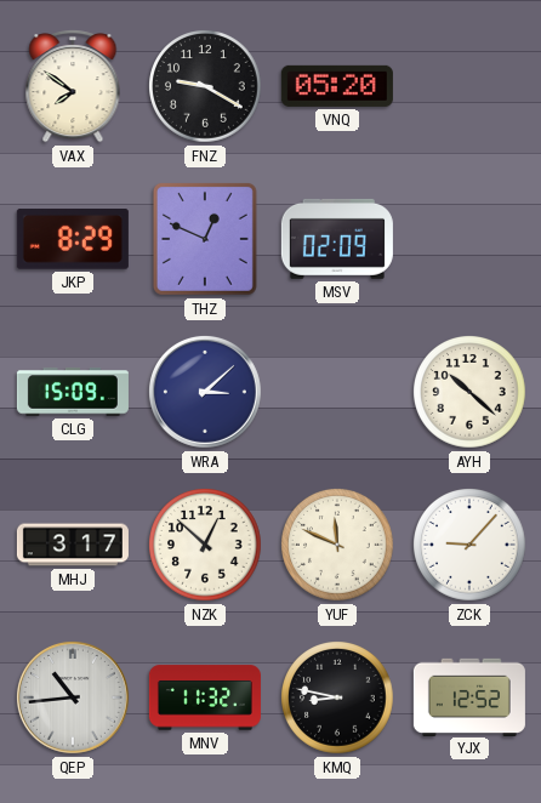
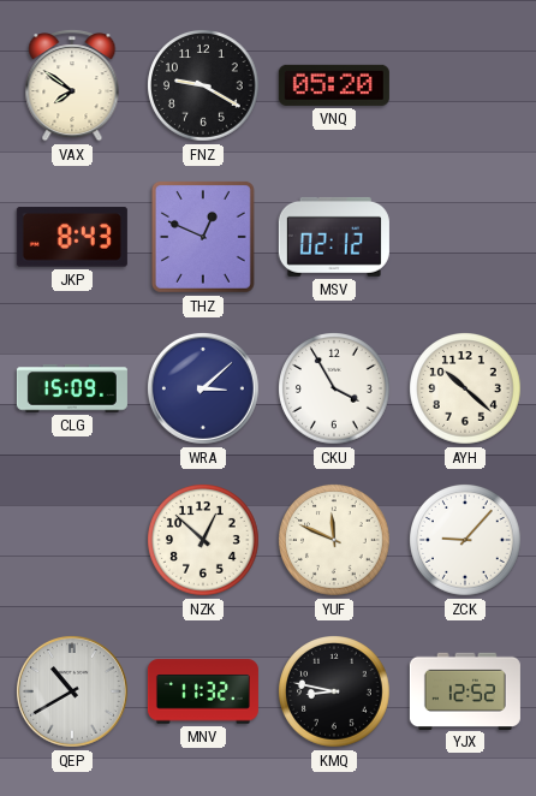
JKP: 8:29 -> 8:43
MSV: 02:09 -> 02:12
CKU: none -> 3:55
MHJ: 3:17 -> none
QEP: 10:44 -> 10:40
